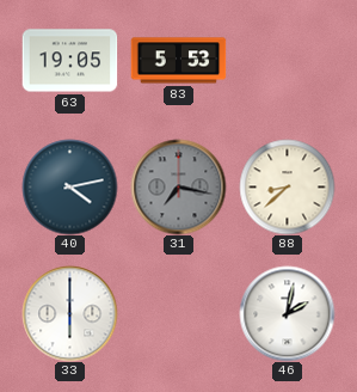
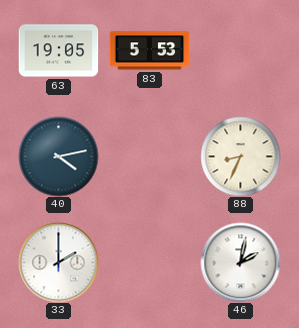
31: 7:17 -> none
88: 8:38 -> 8:34
33: 6:00 -> 2:00
